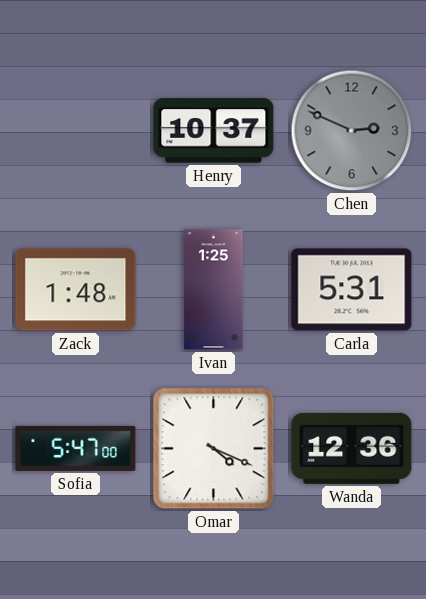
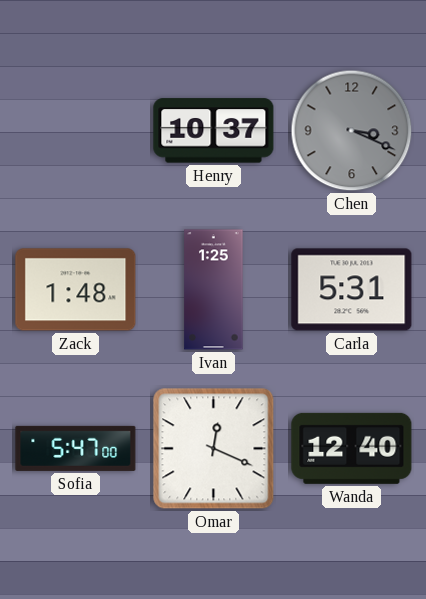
Chen: 2:49 -> 3:19
Omar: 4:19 -> 12:19
Wanda: 12:36 -> 12:40
